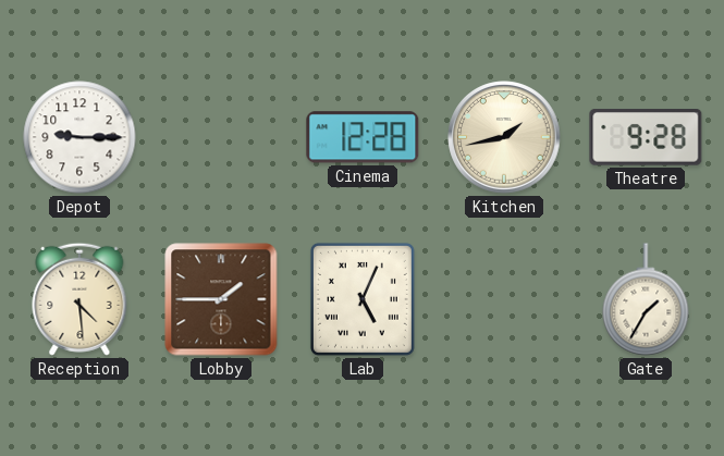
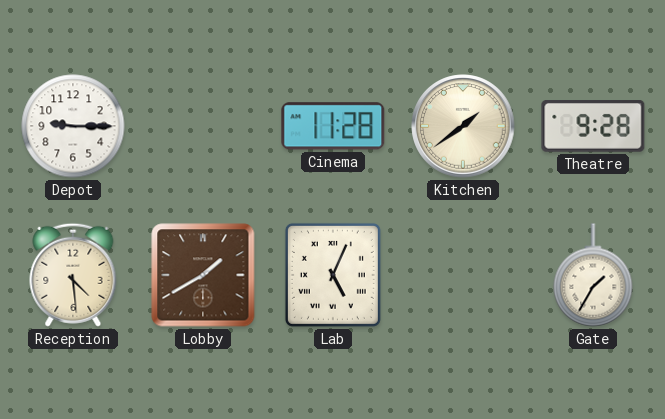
Cinema: 12:28 -> 11:28
Kitchen: 1:43 -> 1:39
Lobby: 1:45 -> 1:40
